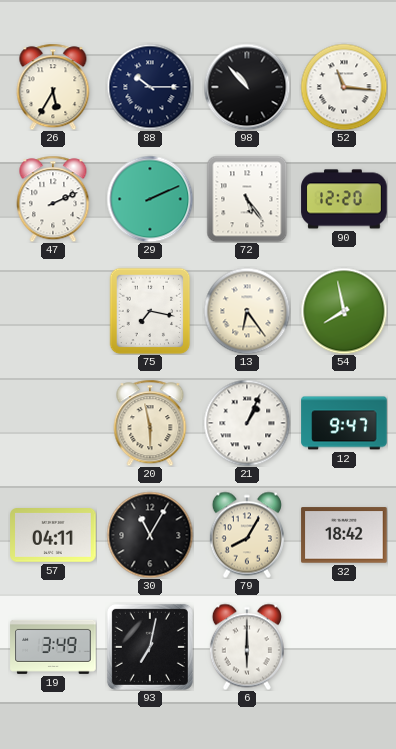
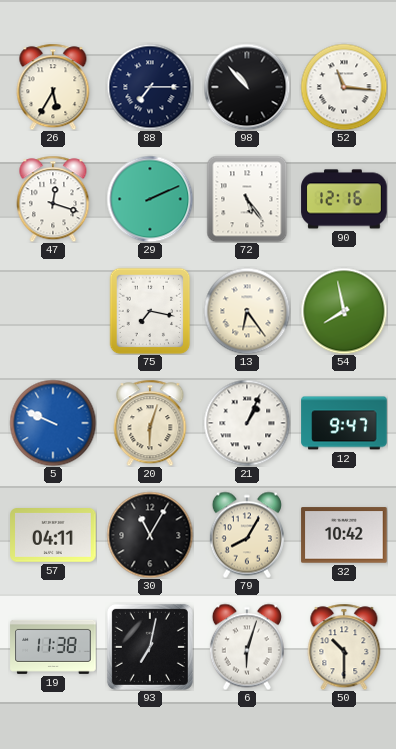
88: 10:15 -> 7:15
47: 2:11 -> 12:18
90: 12:20 -> 12:16
5: none -> 9:49
20: 5:58 -> 6:03
32: 18:42 -> 10:42
19: 3:49 -> 11:38
6: 6:00 -> 6:03
50: none -> 10:30
